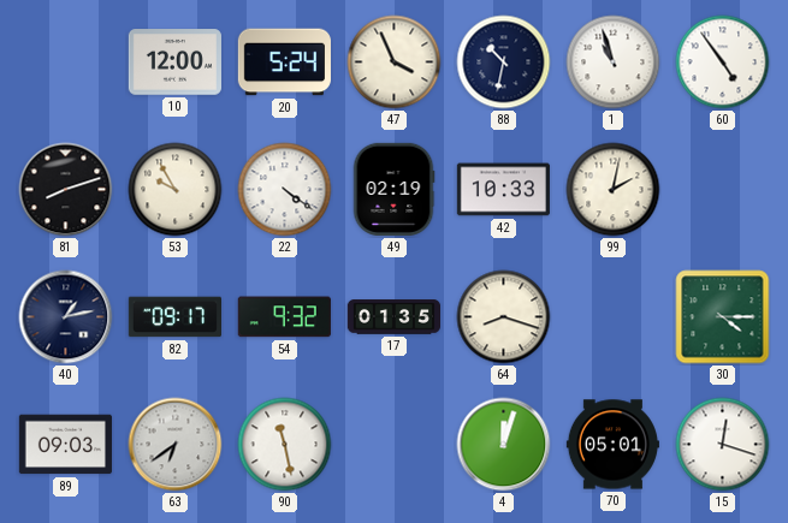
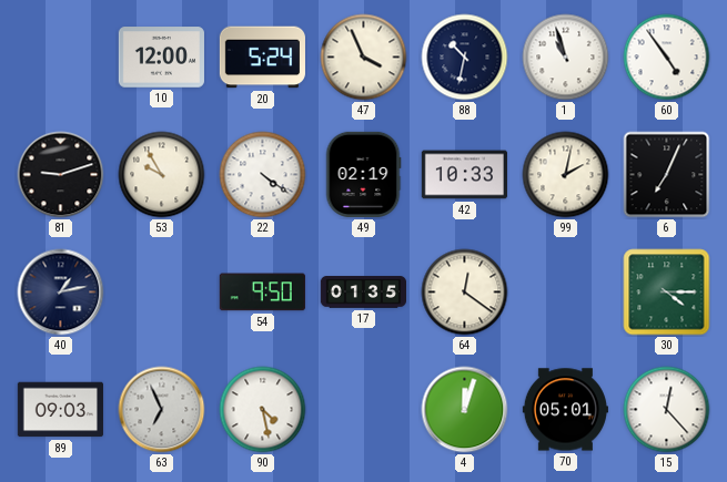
81: 8:12 -> 9:12
6: none -> 7:04
82: 09:17 -> none
54: 9:32 -> 9:50
64: 8:18 -> 12:21
63: 6:39 -> 6:56
90: 11:28 -> 4:28
15: 12:18 -> 12:23
